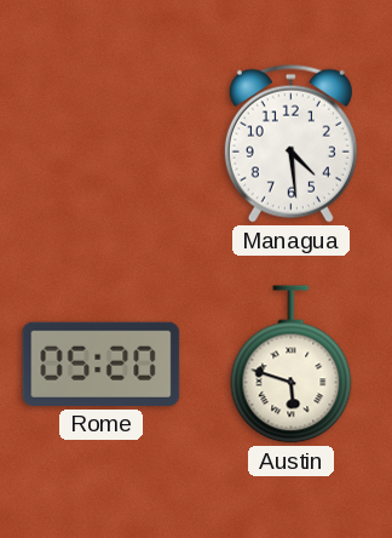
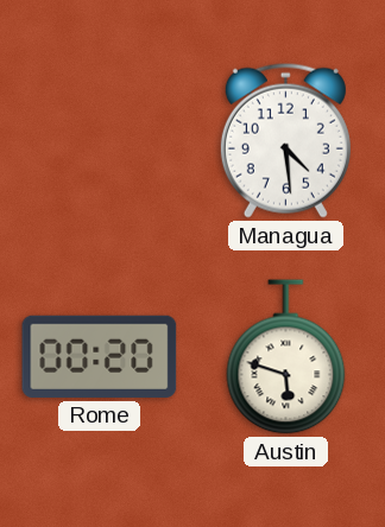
Rome: 05:20 -> 00:20
